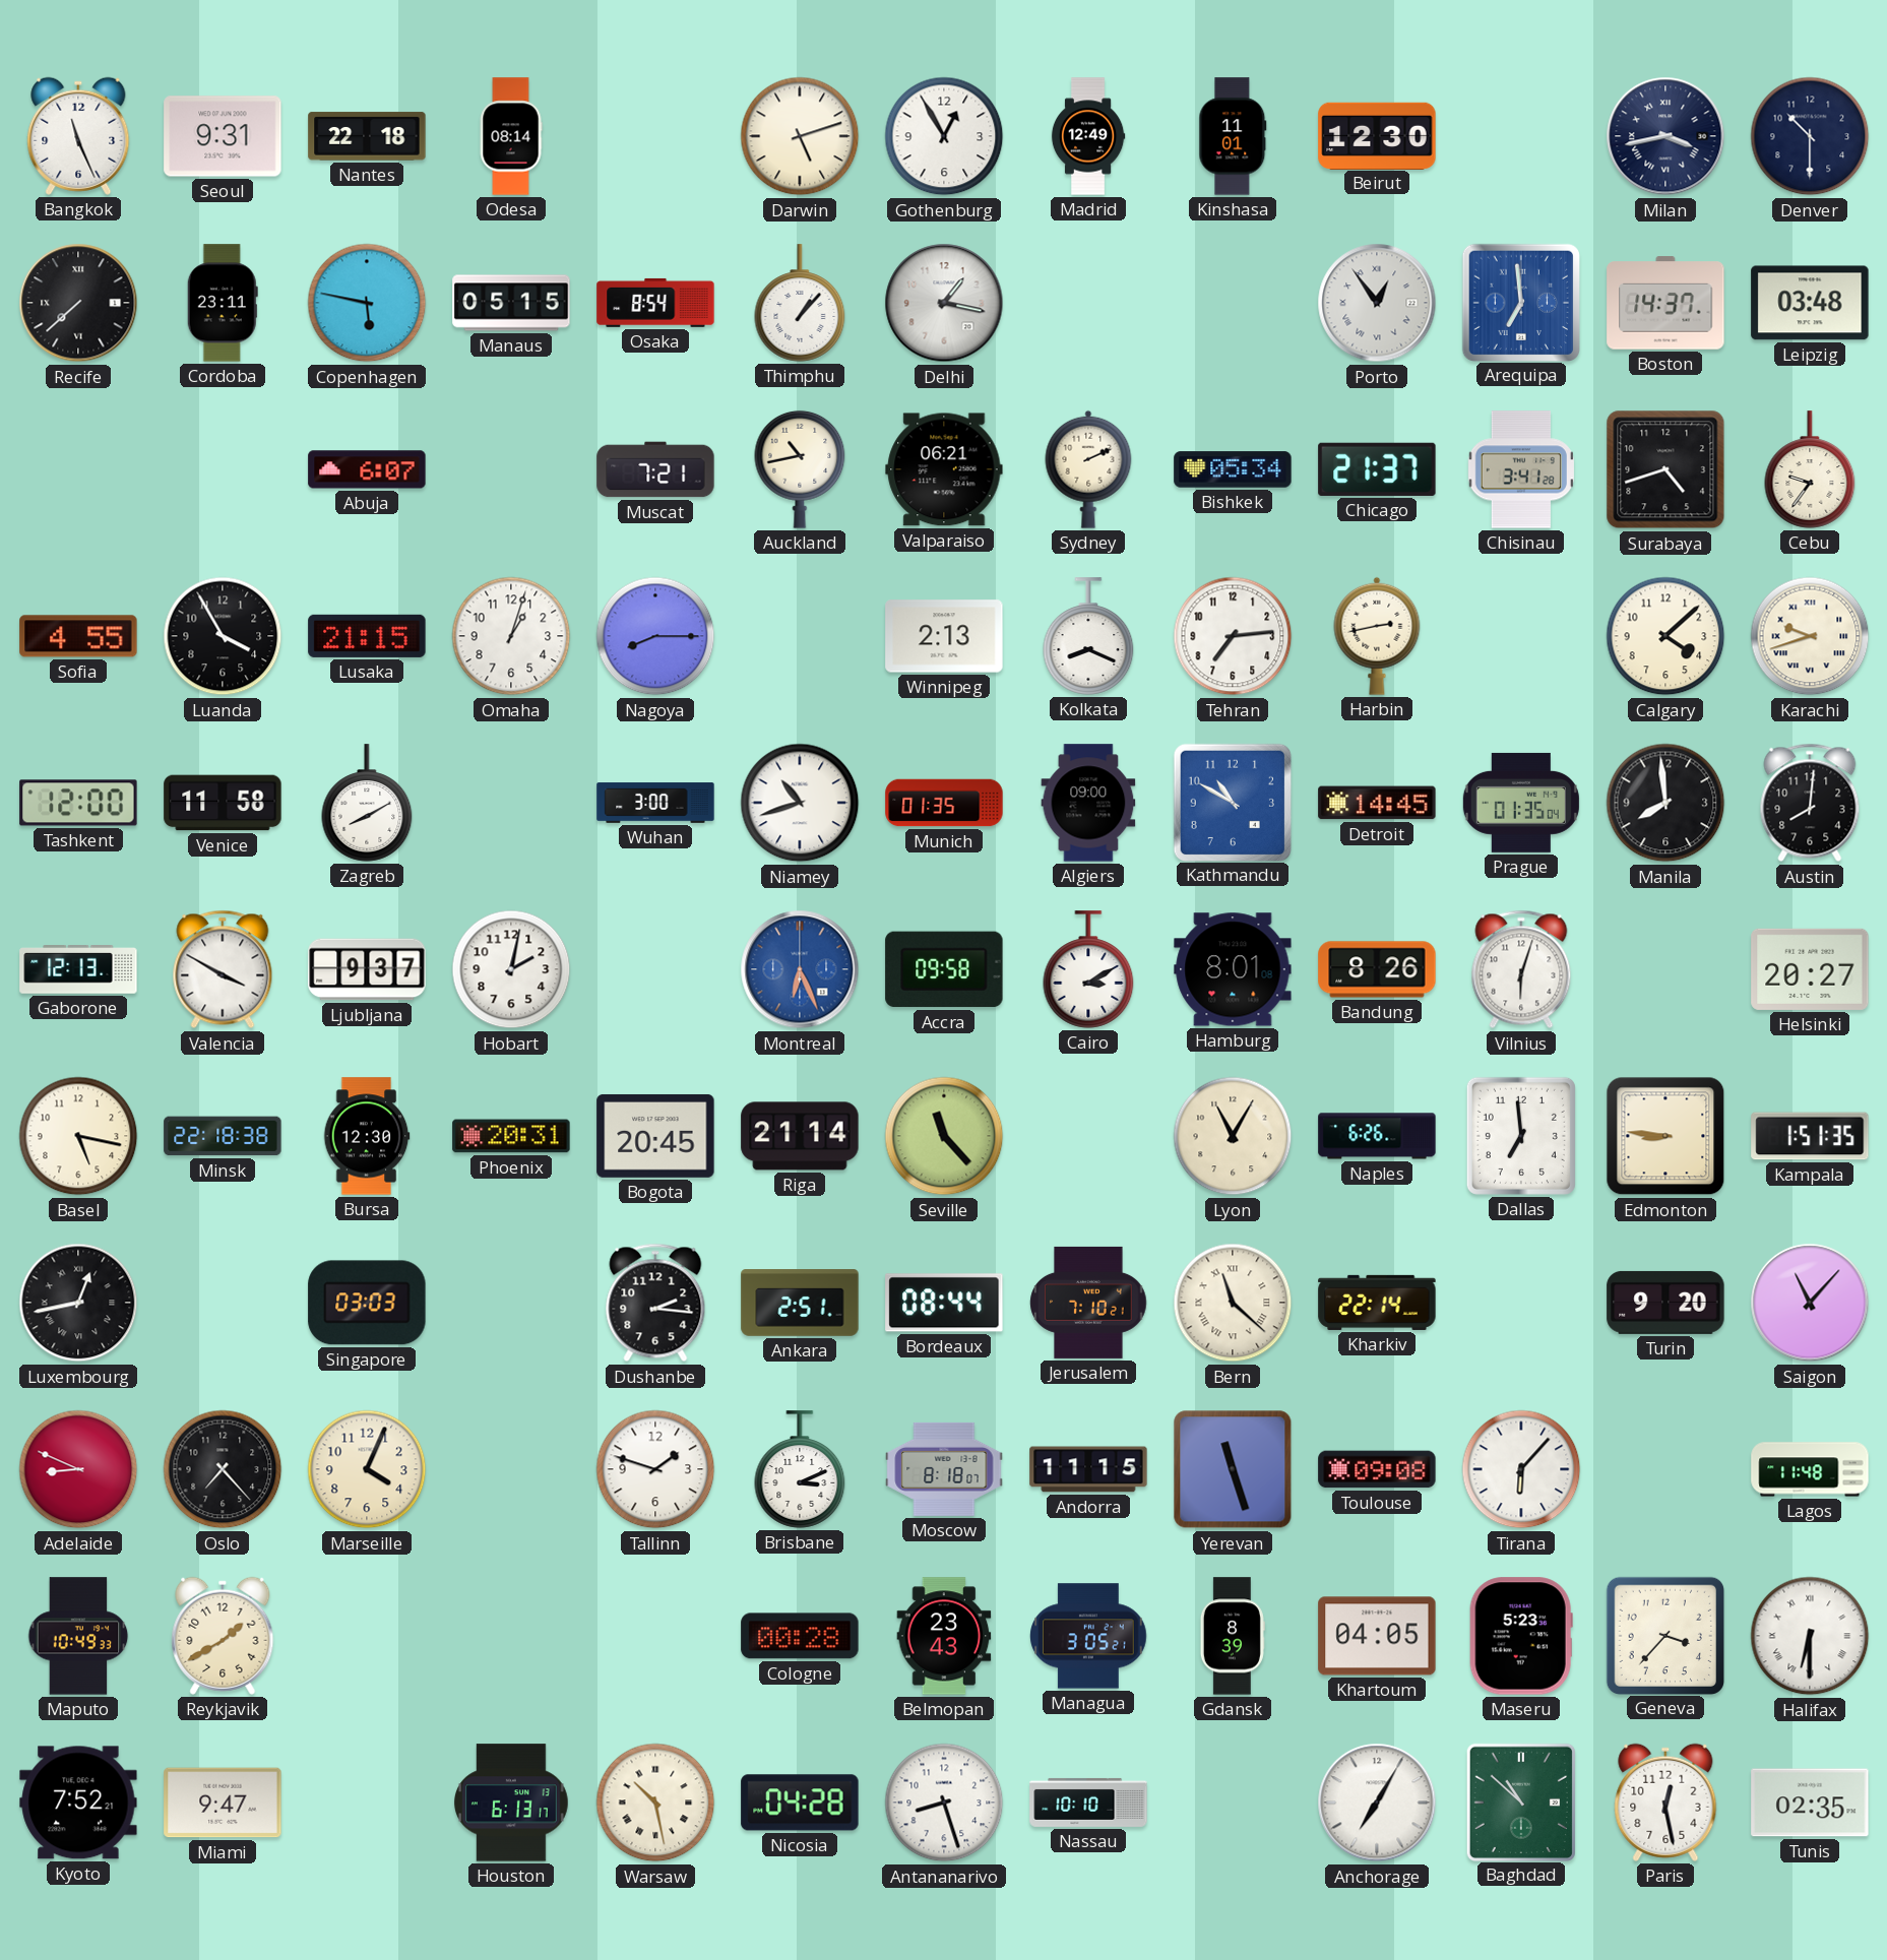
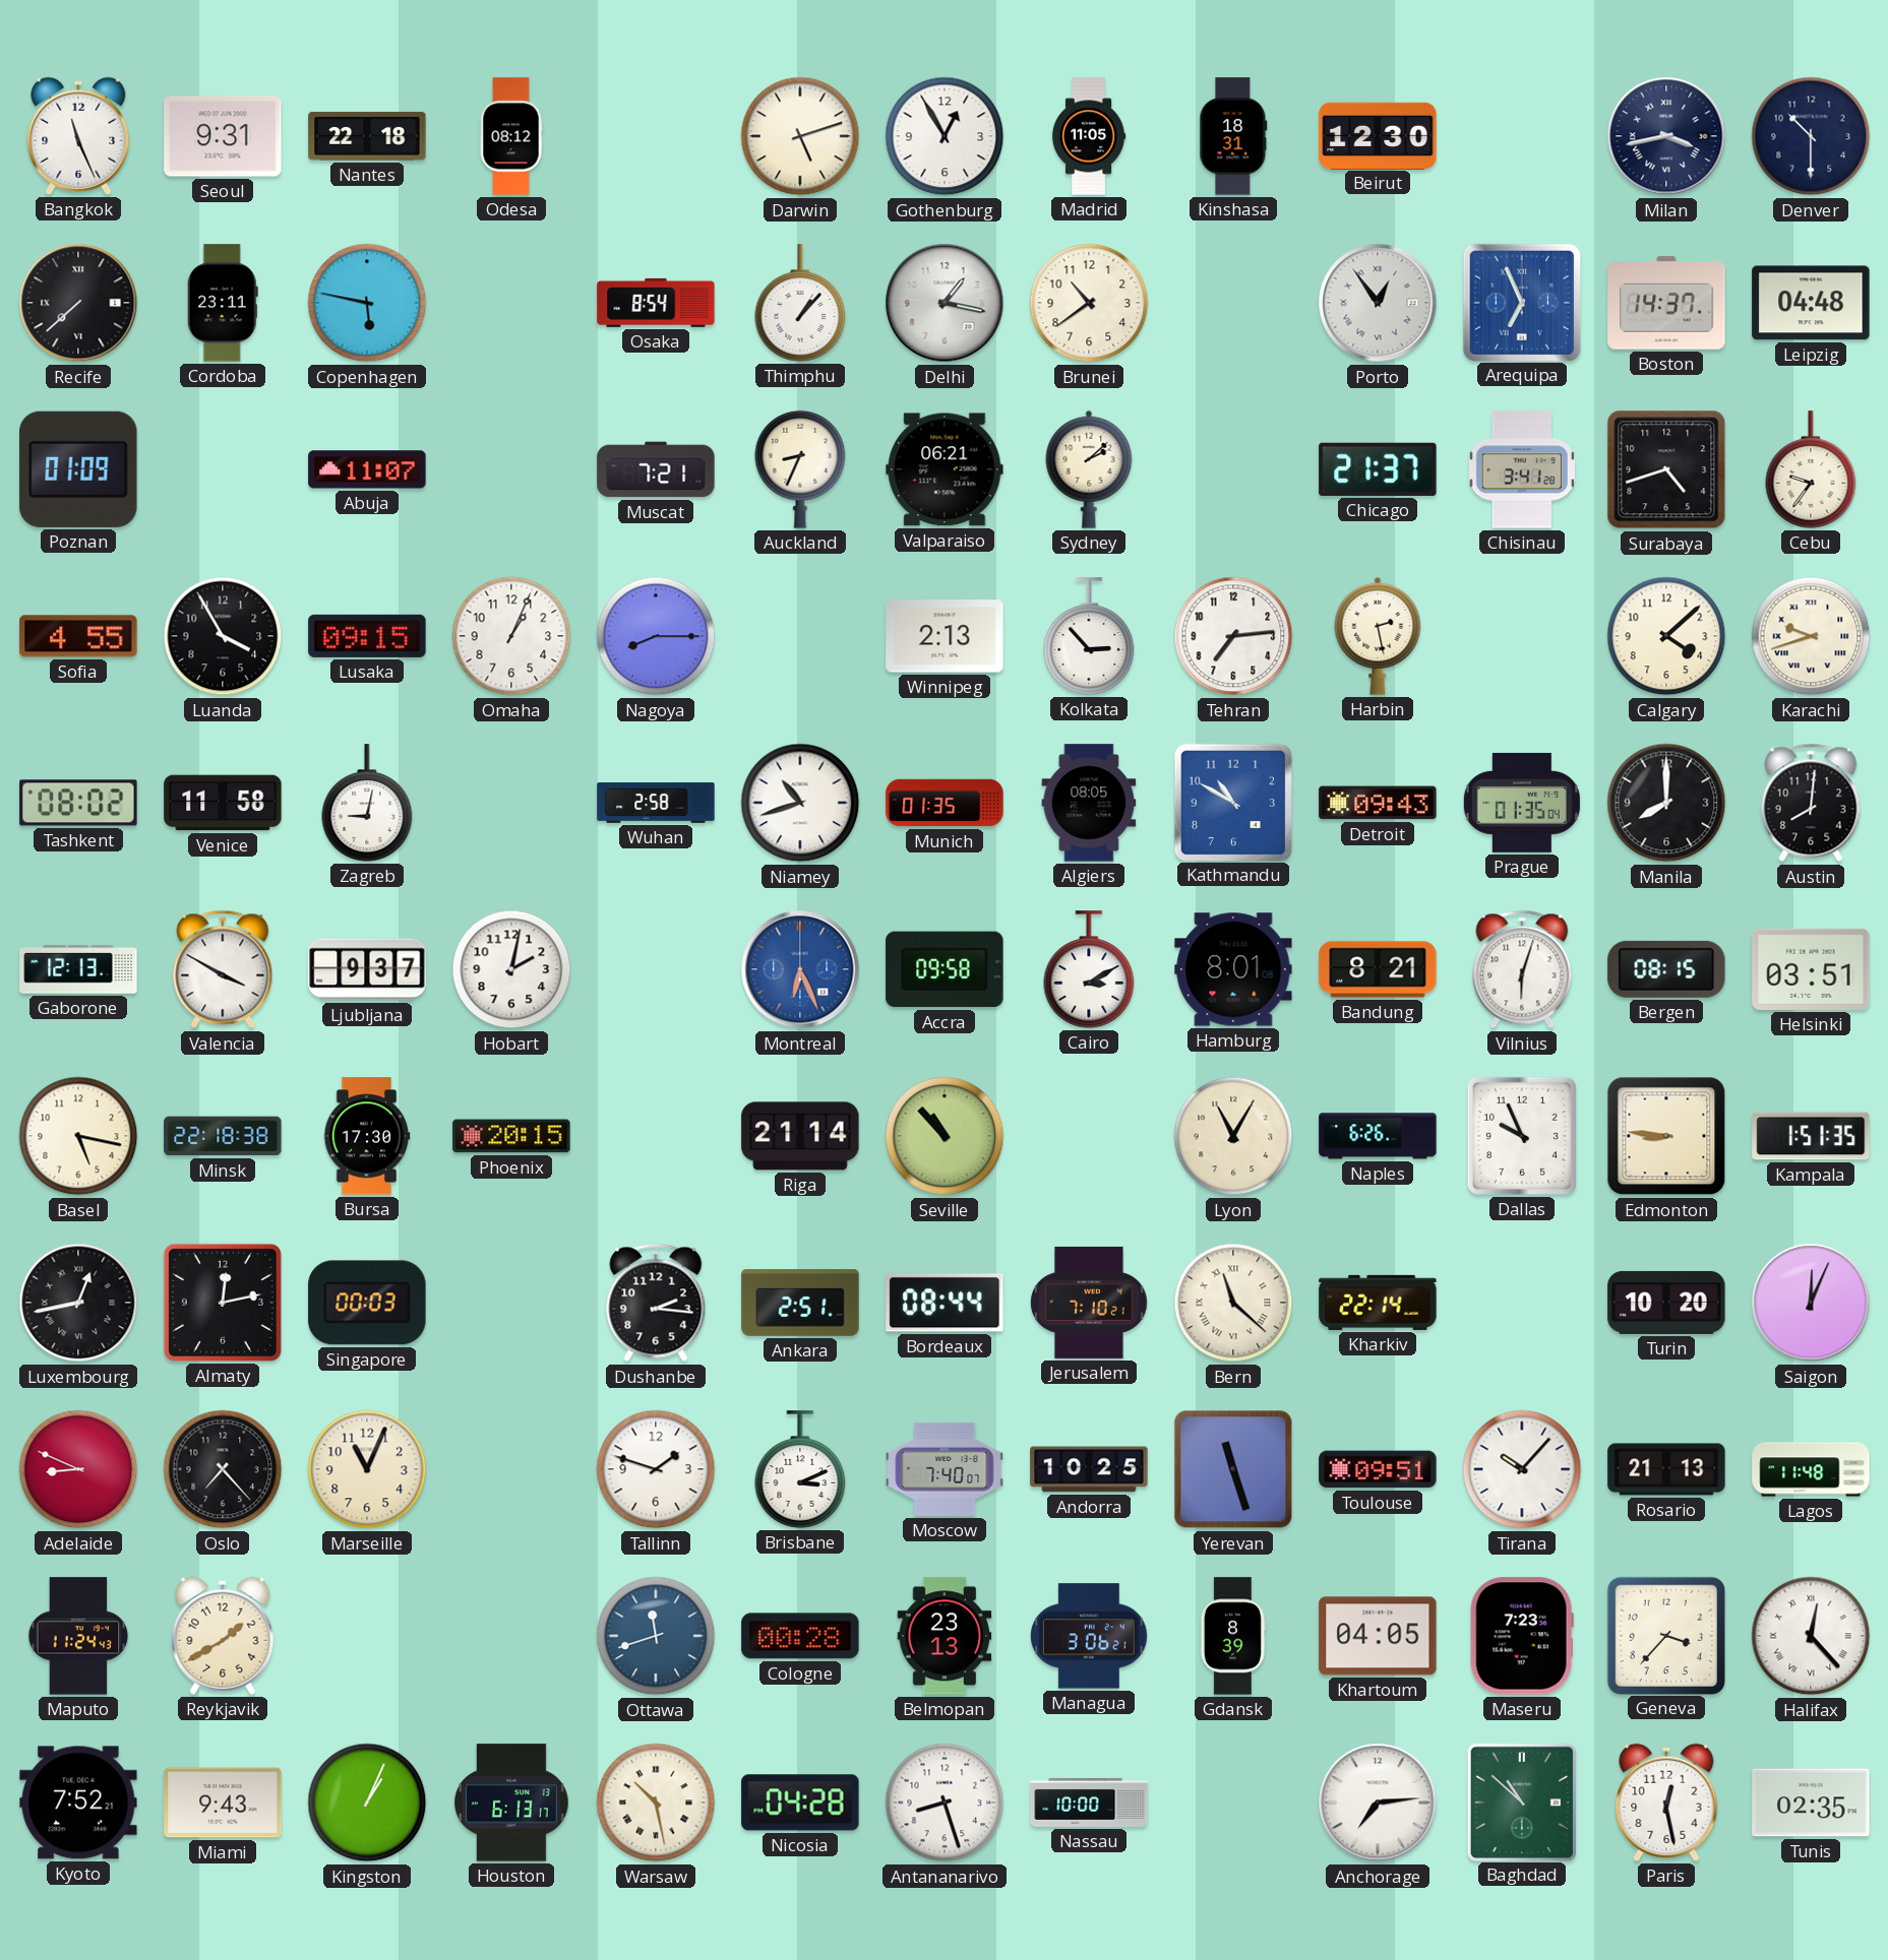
Odesa: 08:14 -> 08:12
Madrid: 12:49 -> 11:05
Kinshasa: 11:01 -> 18:31
Manaus: 05:15 -> none
Brunei: none -> 10:39
Arequipa: 6:59 -> 6:56
Leipzig: 03:48 -> 04:48
Poznan: none -> 01:09
Abuja: 6:07 -> 11:07
Auckland: 10:43 -> 8:34
Sydney: 2:11 -> 2:08
Bishkek: 05:34 -> none
Lusaka: 21:15 -> 09:15
Omaha: 1:03 -> 1:04
Kolkata: 8:19 -> 2:53
Harbin: 2:43 -> 2:28
Tashkent: 12:00 -> 08:02
Zagreb: 8:10 -> 9:02
Wuhan: 3:00 -> 2:58
Algiers: 09:00 -> 08:05
Detroit: 14:45 -> 09:43
Manila: 7:59 -> 8:00
Bandung: 8:26 -> 8:21
Bergen: none -> 08:15
Helsinki: 20:27 -> 03:51
Bursa: 12:30 -> 17:30
Phoenix: 20:31 -> 20:15
Bogota: 20:45 -> none
Seville: 11:23 -> 10:53
Dallas: 6:59 -> 9:56
Almaty: none -> 12:13
Singapore: 03:03 -> 00:03
Turin: 9:20 -> 10:20
Saigon: 11:07 -> 12:04
Marseille: 4:04 -> 11:04
Moscow: 8:18 -> 7:40
Andorra: 11:15 -> 10:25
Toulouse: 09:08 -> 09:51
Tirana: 6:07 -> 10:07
Rosario: none -> 21:13
Maputo: 10:49 -> 11:24
Ottawa: none -> 11:42
Belmopan: 23:43 -> 23:13
Managua: 3:05 -> 3:06
Maseru: 5:23 -> 7:23
Halifax: 6:30 -> 12:23
Miami: 9:47 -> 9:43
Kingston: none -> 1:04
Nassau: 10:10 -> 10:00
Anchorage: 7:05 -> 7:14
